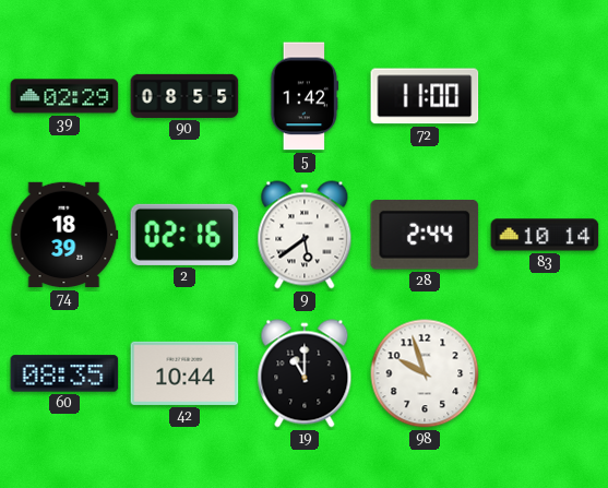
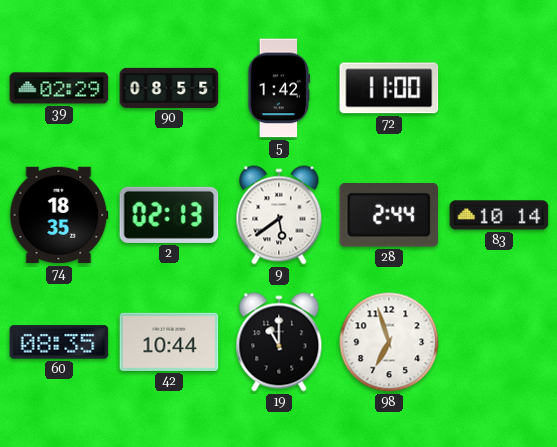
74: 18:39 -> 18:35
2: 02:16 -> 02:13
98: 9:57 -> 6:57
